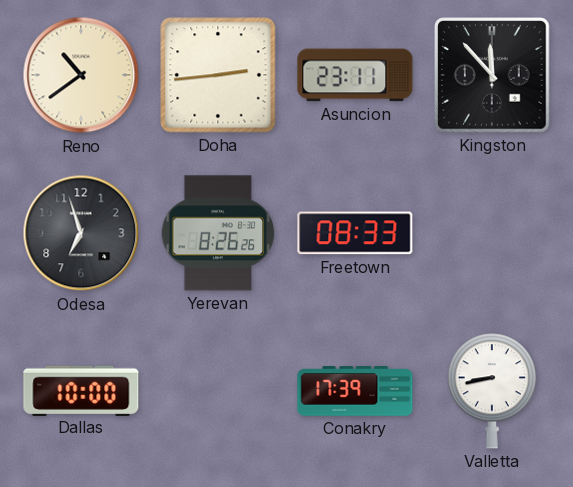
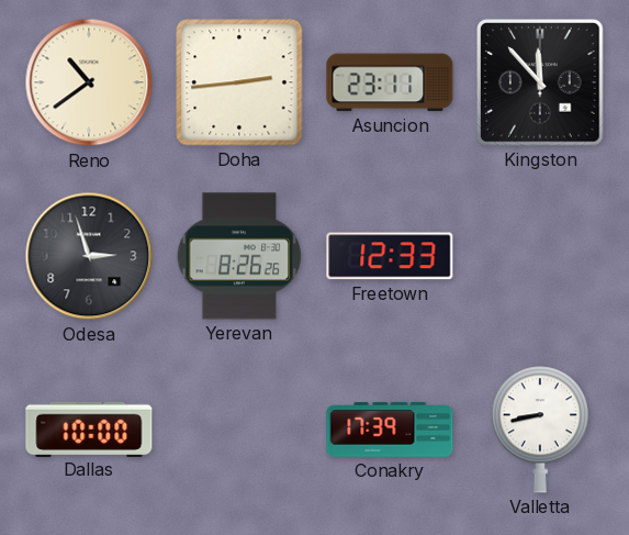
Odesa: 6:57 -> 2:57
Freetown: 08:33 -> 12:33
